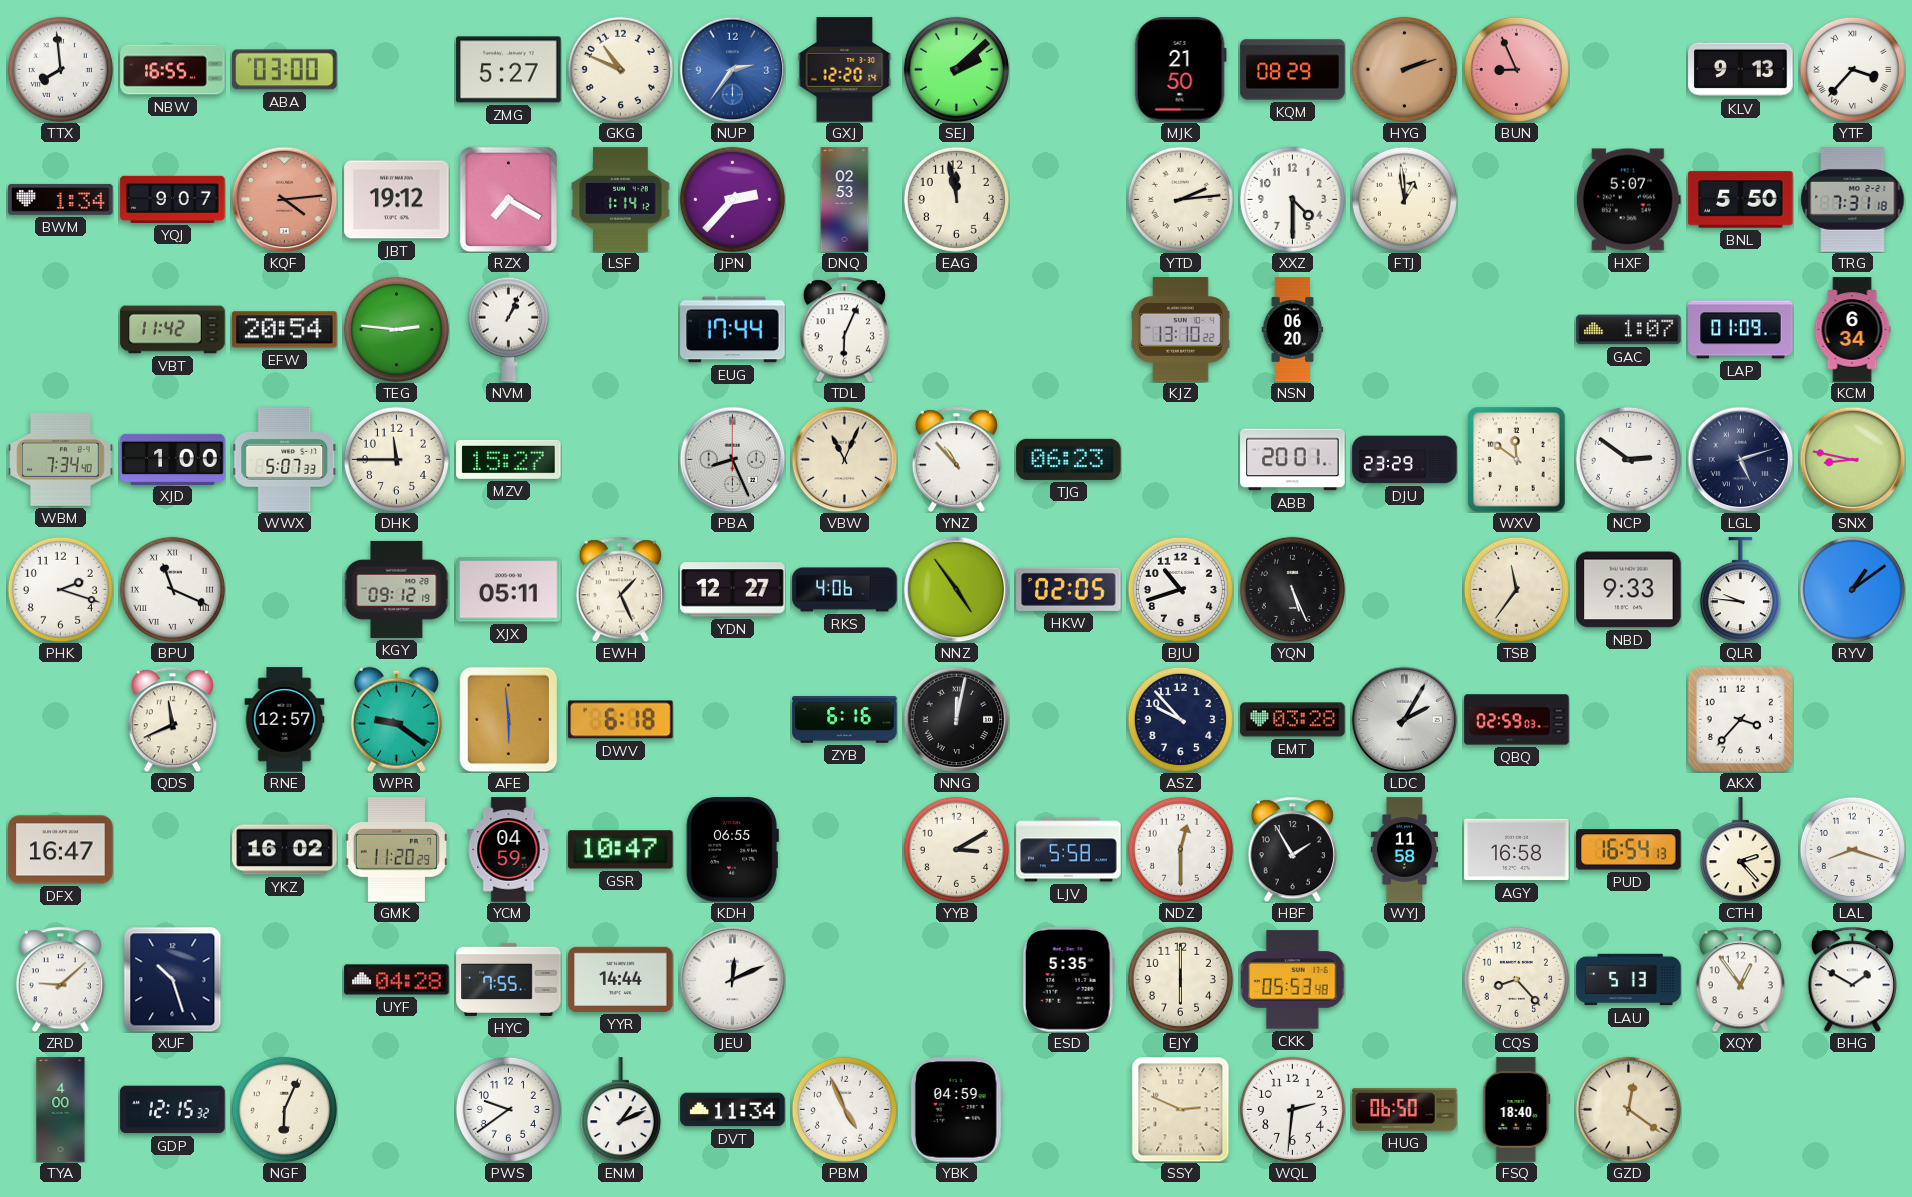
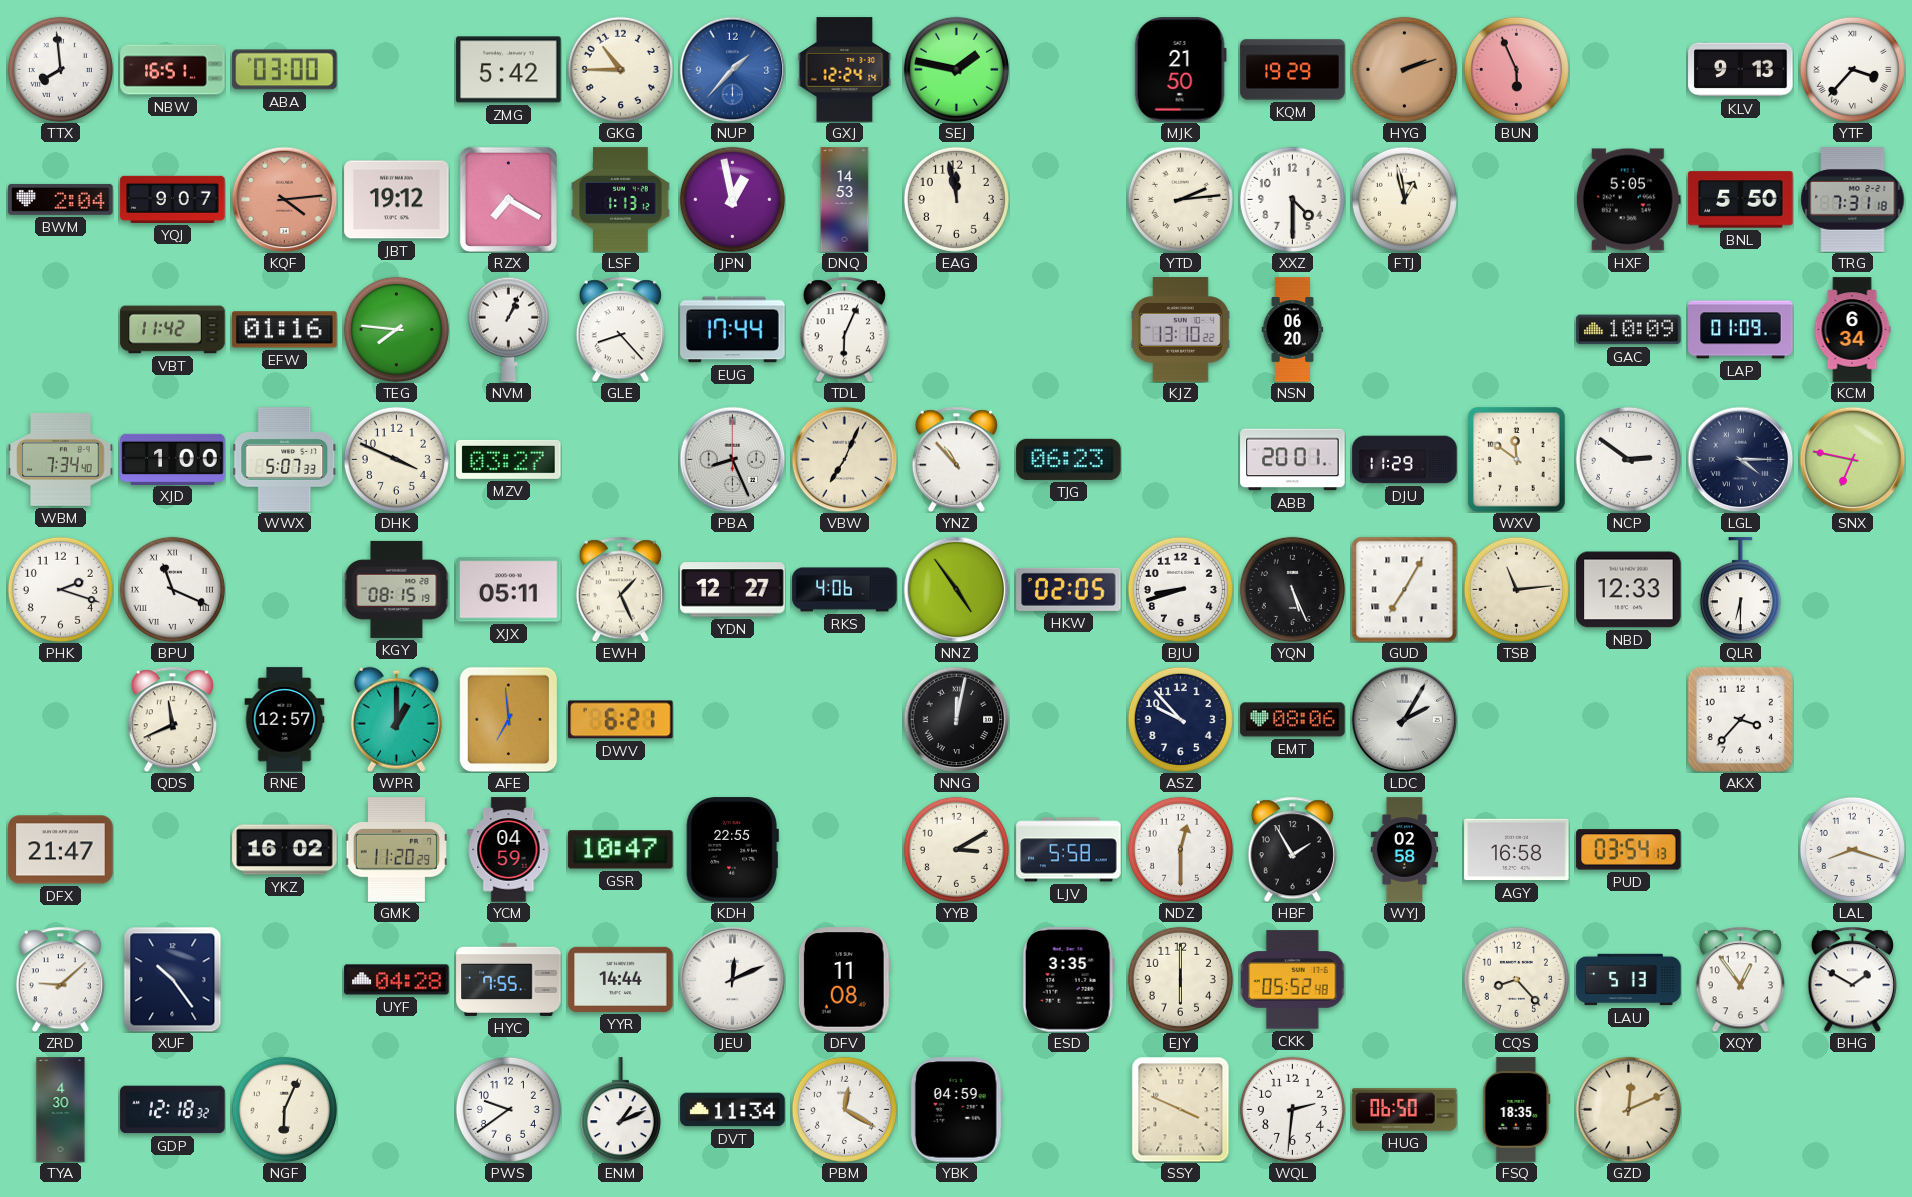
NBW: 16:55 -> 16:51
ZMG: 5:27 -> 5:42
GKG: 10:49 -> 10:45
NUP: 2:36 -> 1:37
GXJ: 12:20 -> 12:24
SEJ: 2:08 -> 1:47
KQM: 08:29 -> 19:29
BUN: 8:56 -> 5:56
BWM: 1:34 -> 2:04
LSF: 1:14 -> 1:13
JPN: 2:37 -> 12:58
DNQ: 02:53 -> 14:53
FTJ: 12:59 -> 12:58
HXF: 5:07 -> 5:05
EFW: 20:54 -> 01:16
TEG: 2:46 -> 7:46
GLE: none -> 8:23
GAC: 1:07 -> 10:09
DHK: 11:45 -> 3:49
MZV: 15:27 -> 03:27
VBW: 11:04 -> 7:04
DJU: 23:29 -> 11:29
LGL: 5:12 -> 4:15
SNX: 8:47 -> 6:47
KGY: 09:12 -> 08:15
BJU: 10:42 -> 8:42
GUD: none -> 7:05
TSB: 11:36 -> 11:14
NBD: 9:33 -> 12:33
QLR: 9:46 -> 6:30
RYV: 1:09 -> none
WPR: 9:21 -> 1:00
AFE: 5:59 -> 6:59
DWV: 6:18 -> 6:21
ZYB: 6:16 -> none
EMT: 03:28 -> 08:06
QBQ: 02:59 -> none
DFX: 16:47 -> 21:47
KDH: 06:55 -> 22:55
WYJ: 11:58 -> 02:58
PUD: 16:54 -> 03:54
CTH: 2:23 -> none
XUF: 10:27 -> 10:24
DFV: none -> 11:08
ESD: 5:35 -> 3:35
CKK: 05:53 -> 05:52
TYA: 4:00 -> 4:30
GDP: 12:15 -> 12:18
PBM: 4:56 -> 12:20
SSY: 2:49 -> 3:49
FSQ: 18:40 -> 18:35
GZD: 12:21 -> 12:11
